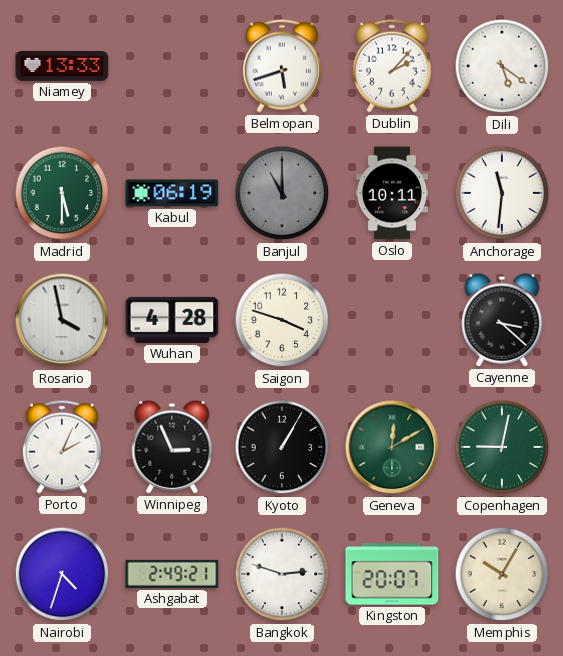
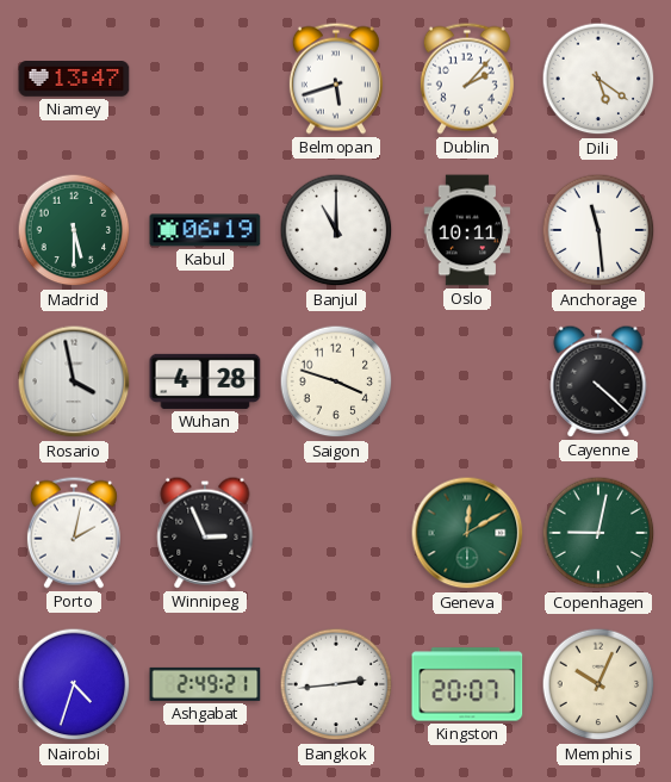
Niamey: 13:33 -> 13:47
Banjul dial: grey -> white
Anchorage: 11:31 -> 11:29
Cayenne: 3:22 -> 4:22
Porto: 2:04 -> 2:02
Kyoto: 1:05 -> none
Bangkok: 2:48 -> 2:44
Memphis: 10:05 -> 10:04
